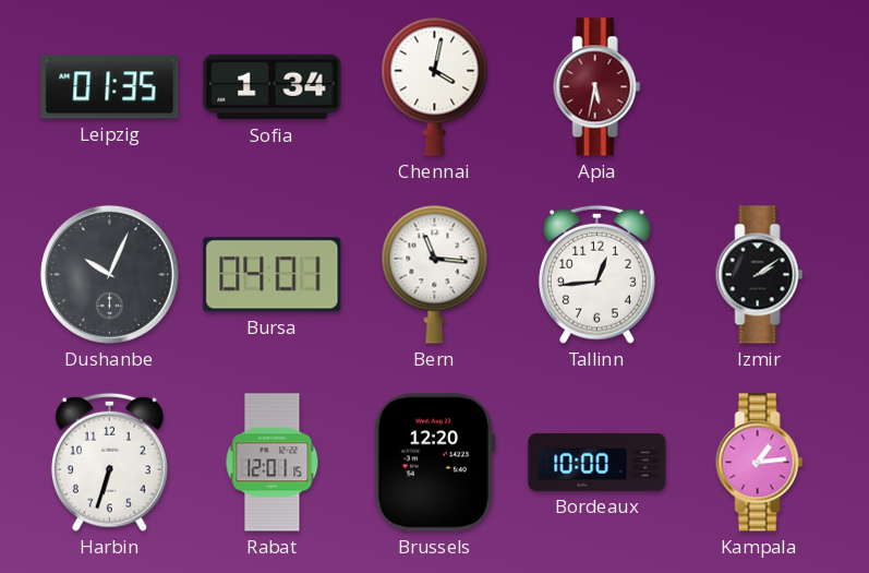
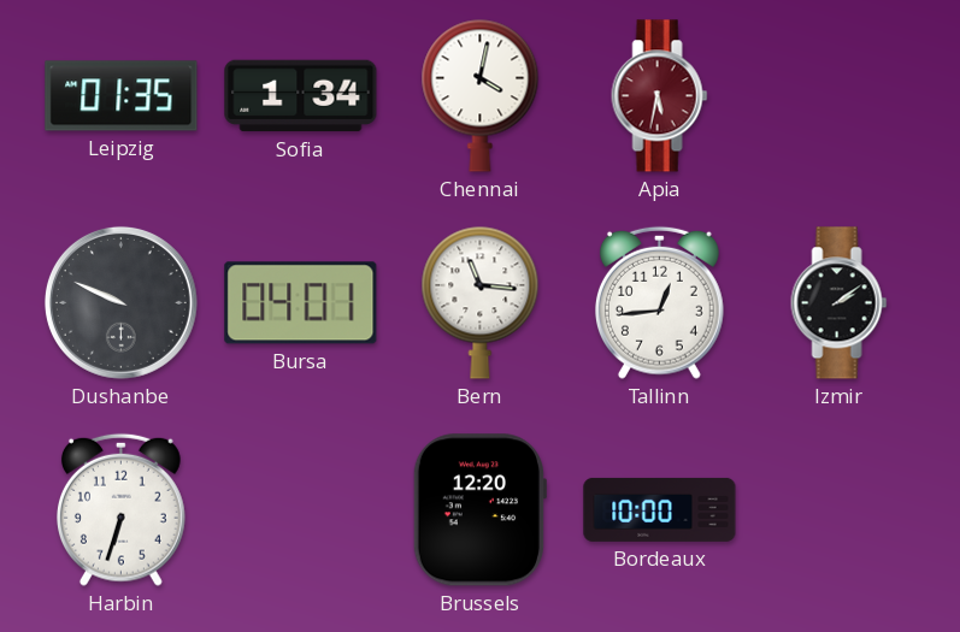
Dushanbe: 10:04 -> 9:49
Rabat: 12:01 -> none
Kampala: 1:14 -> none
